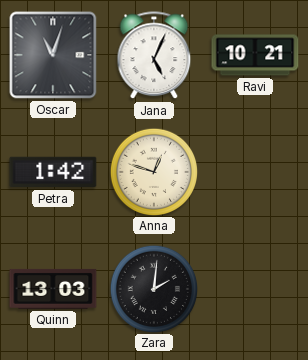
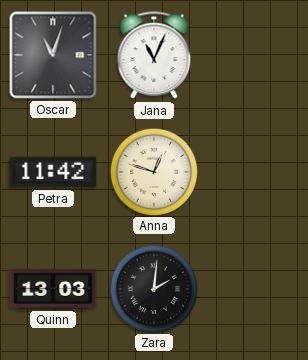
Jana: 5:04 -> 11:04
Ravi: 10:21 -> none
Petra: 1:42 -> 11:42
